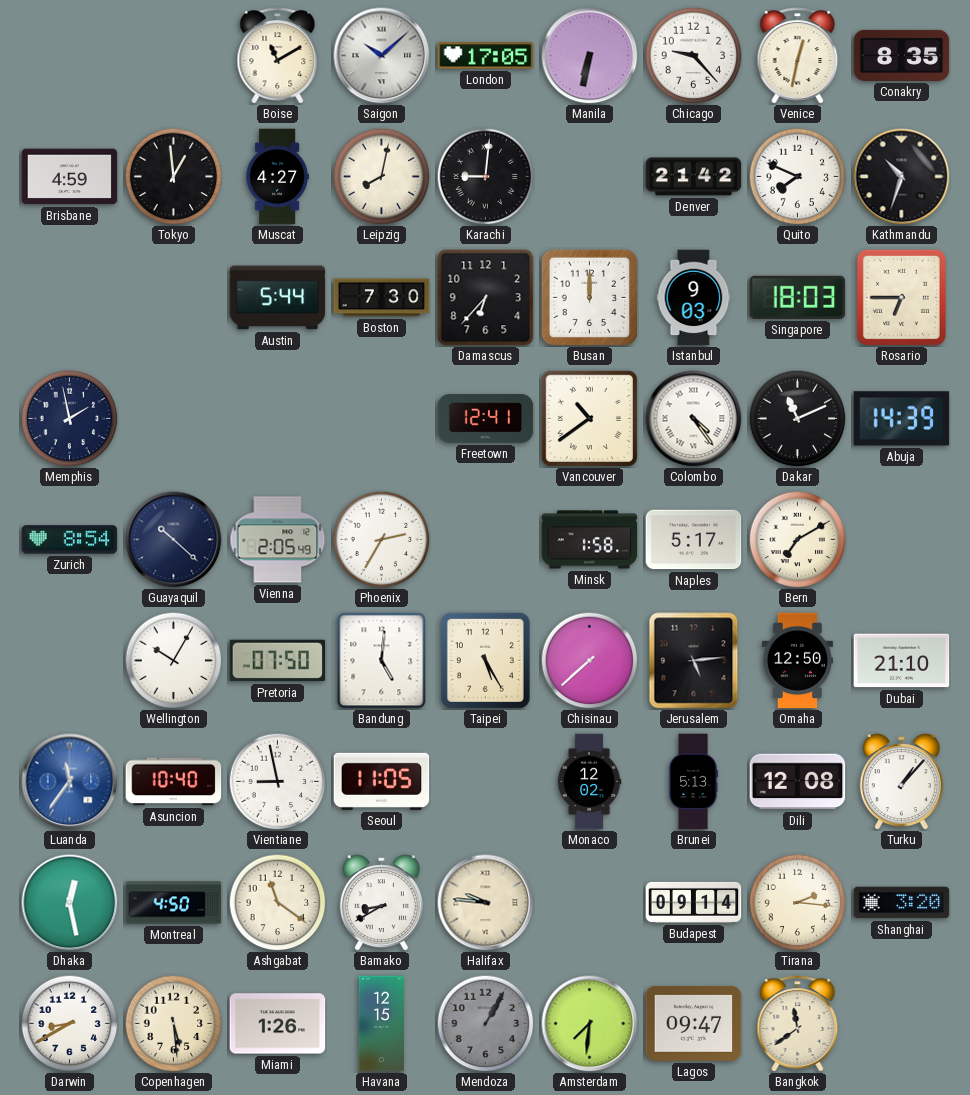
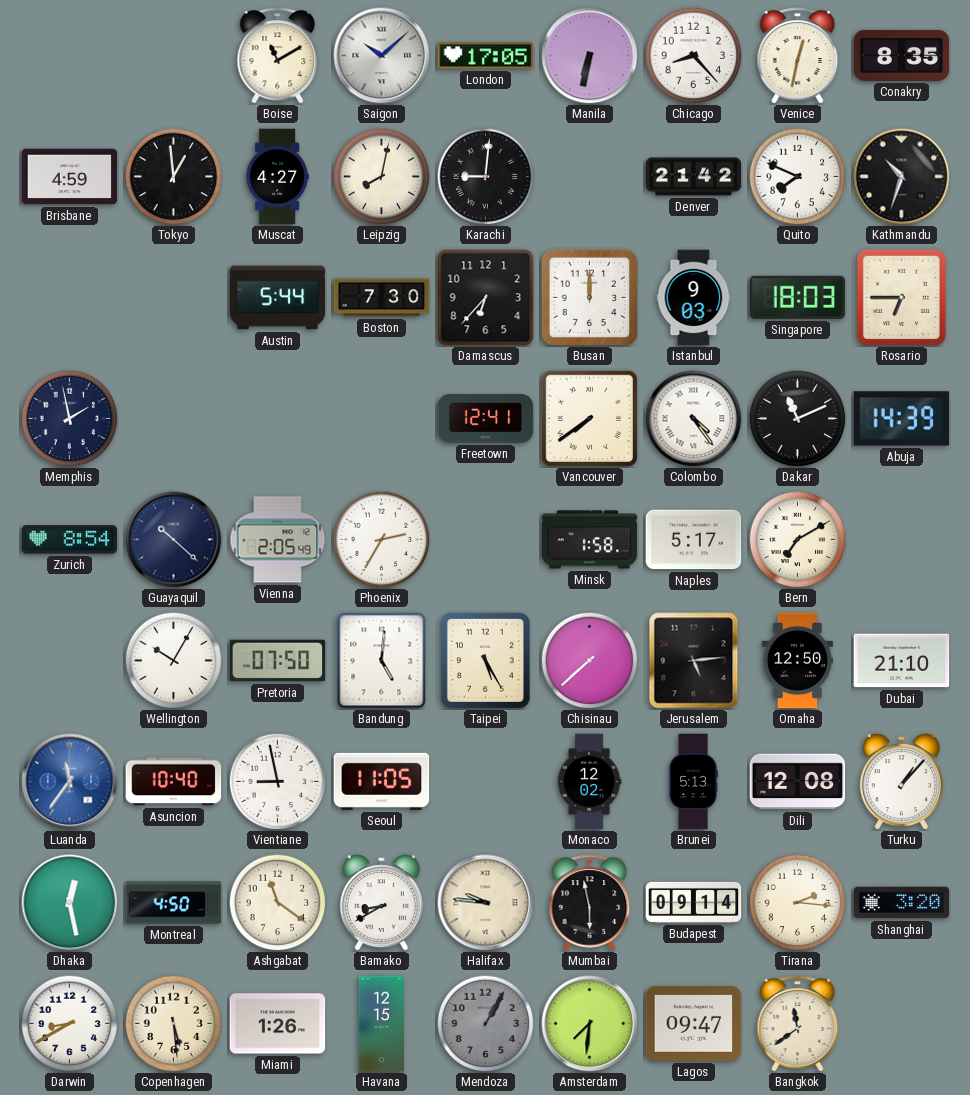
Chicago: 9:23 -> 8:23
Vancouver: 10:39 -> 7:39
Mumbai: none -> 5:58
